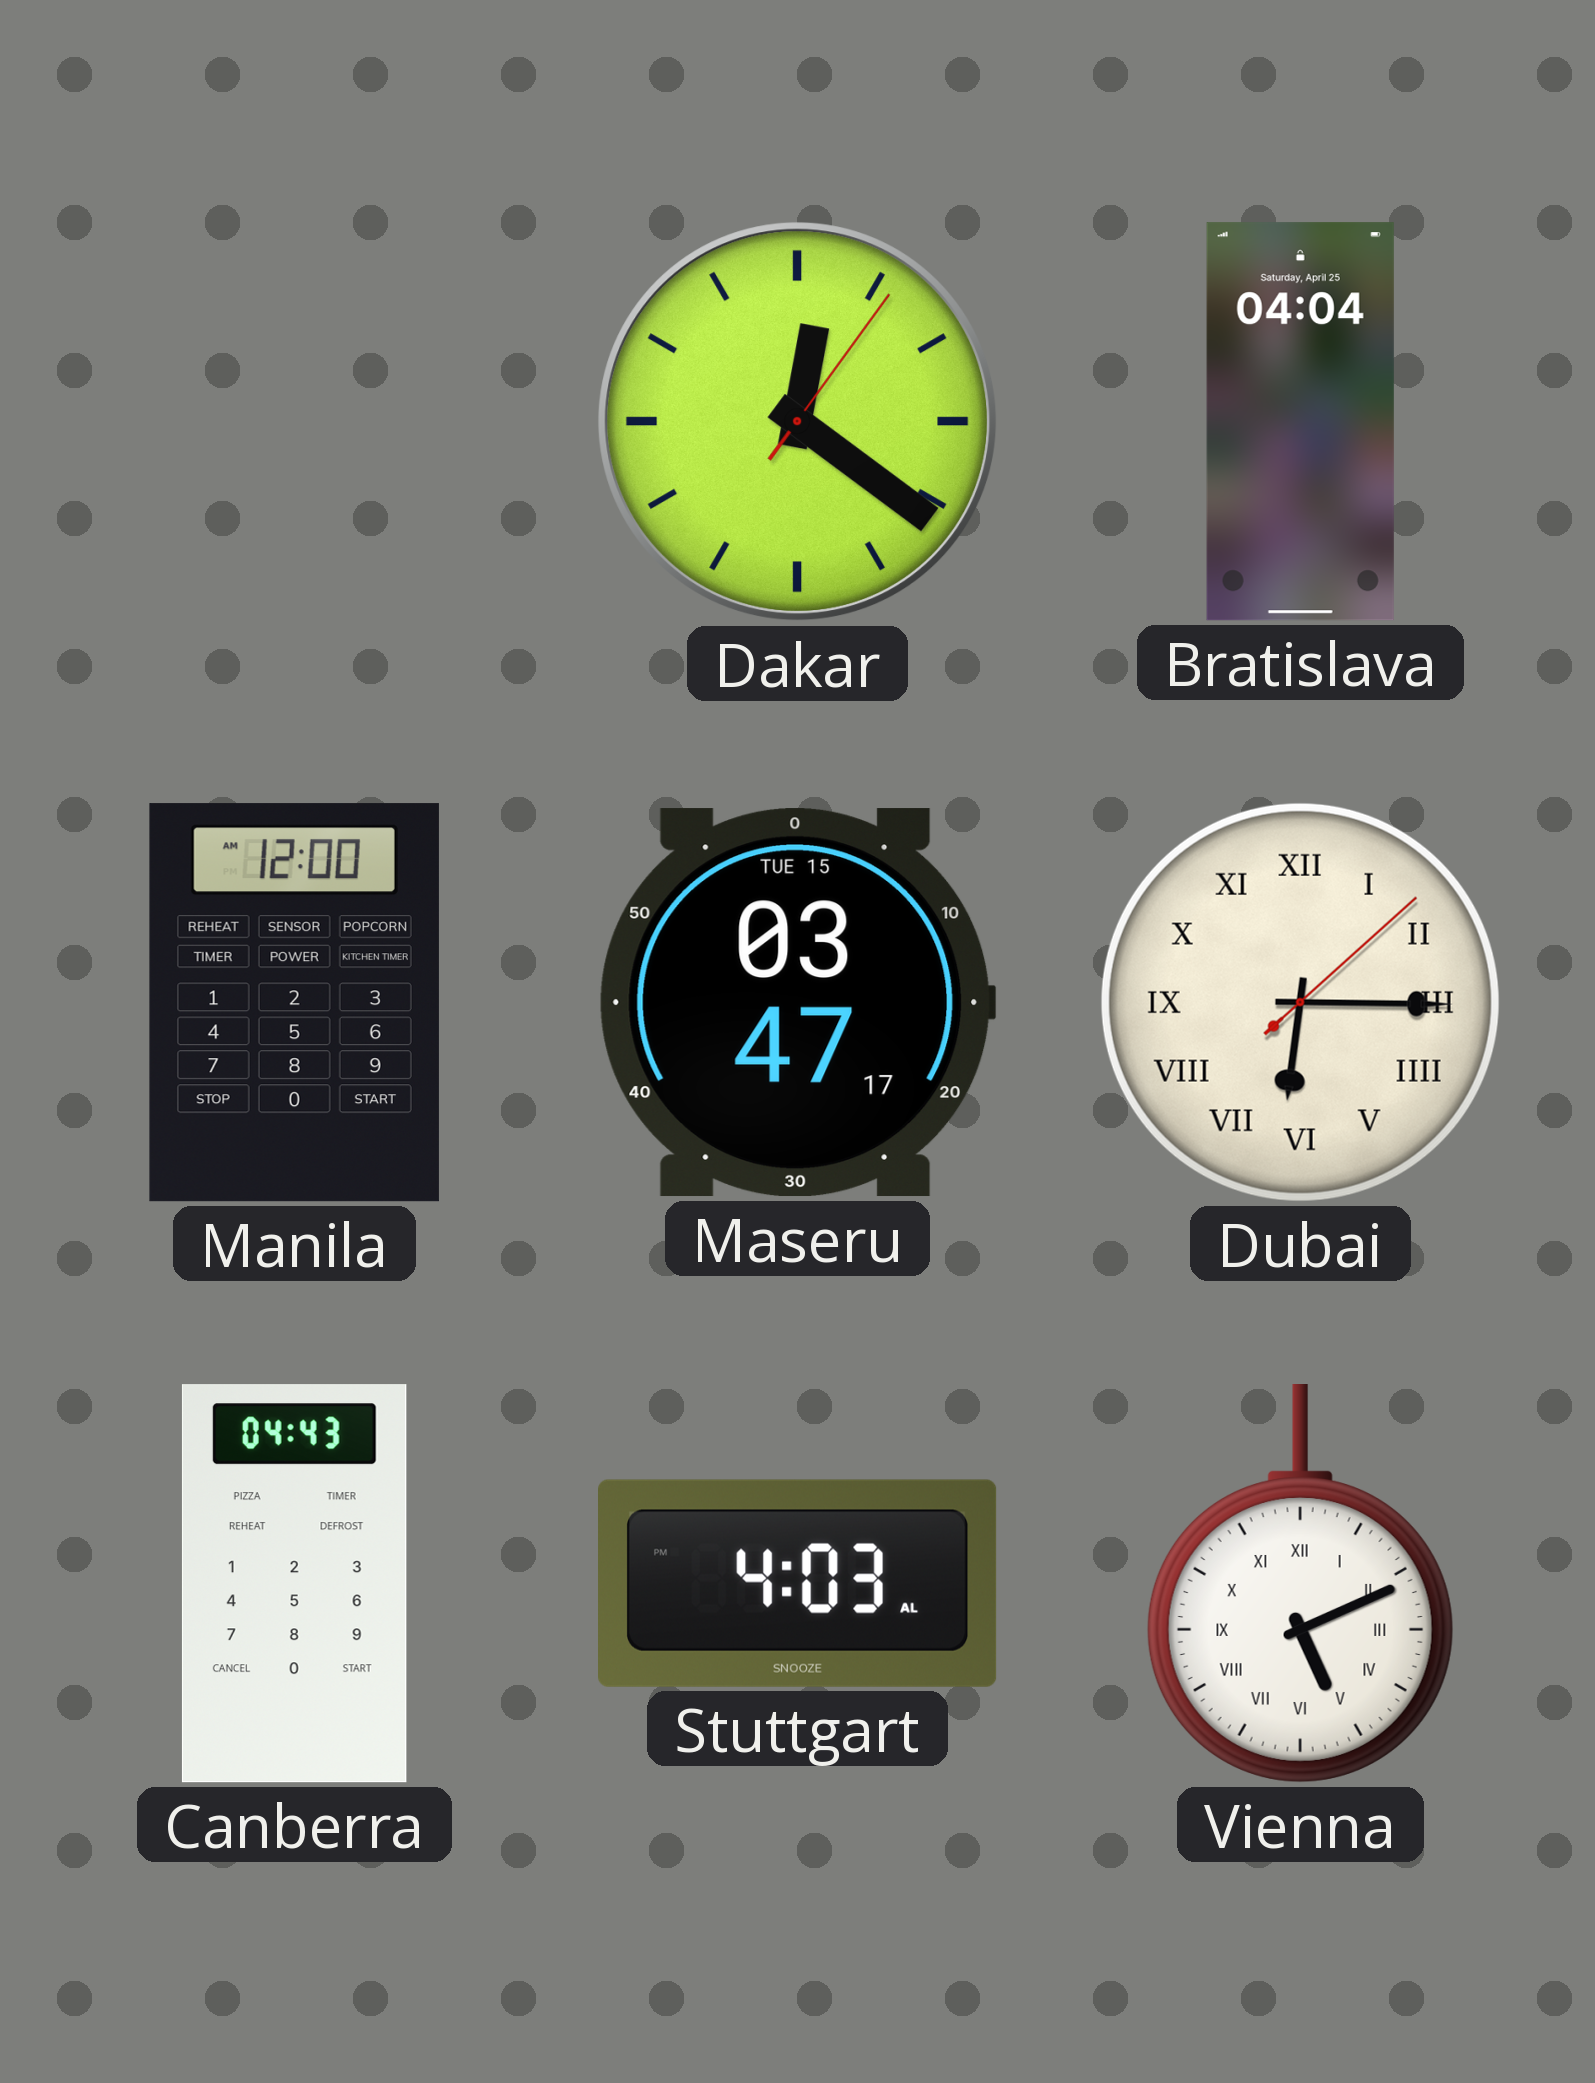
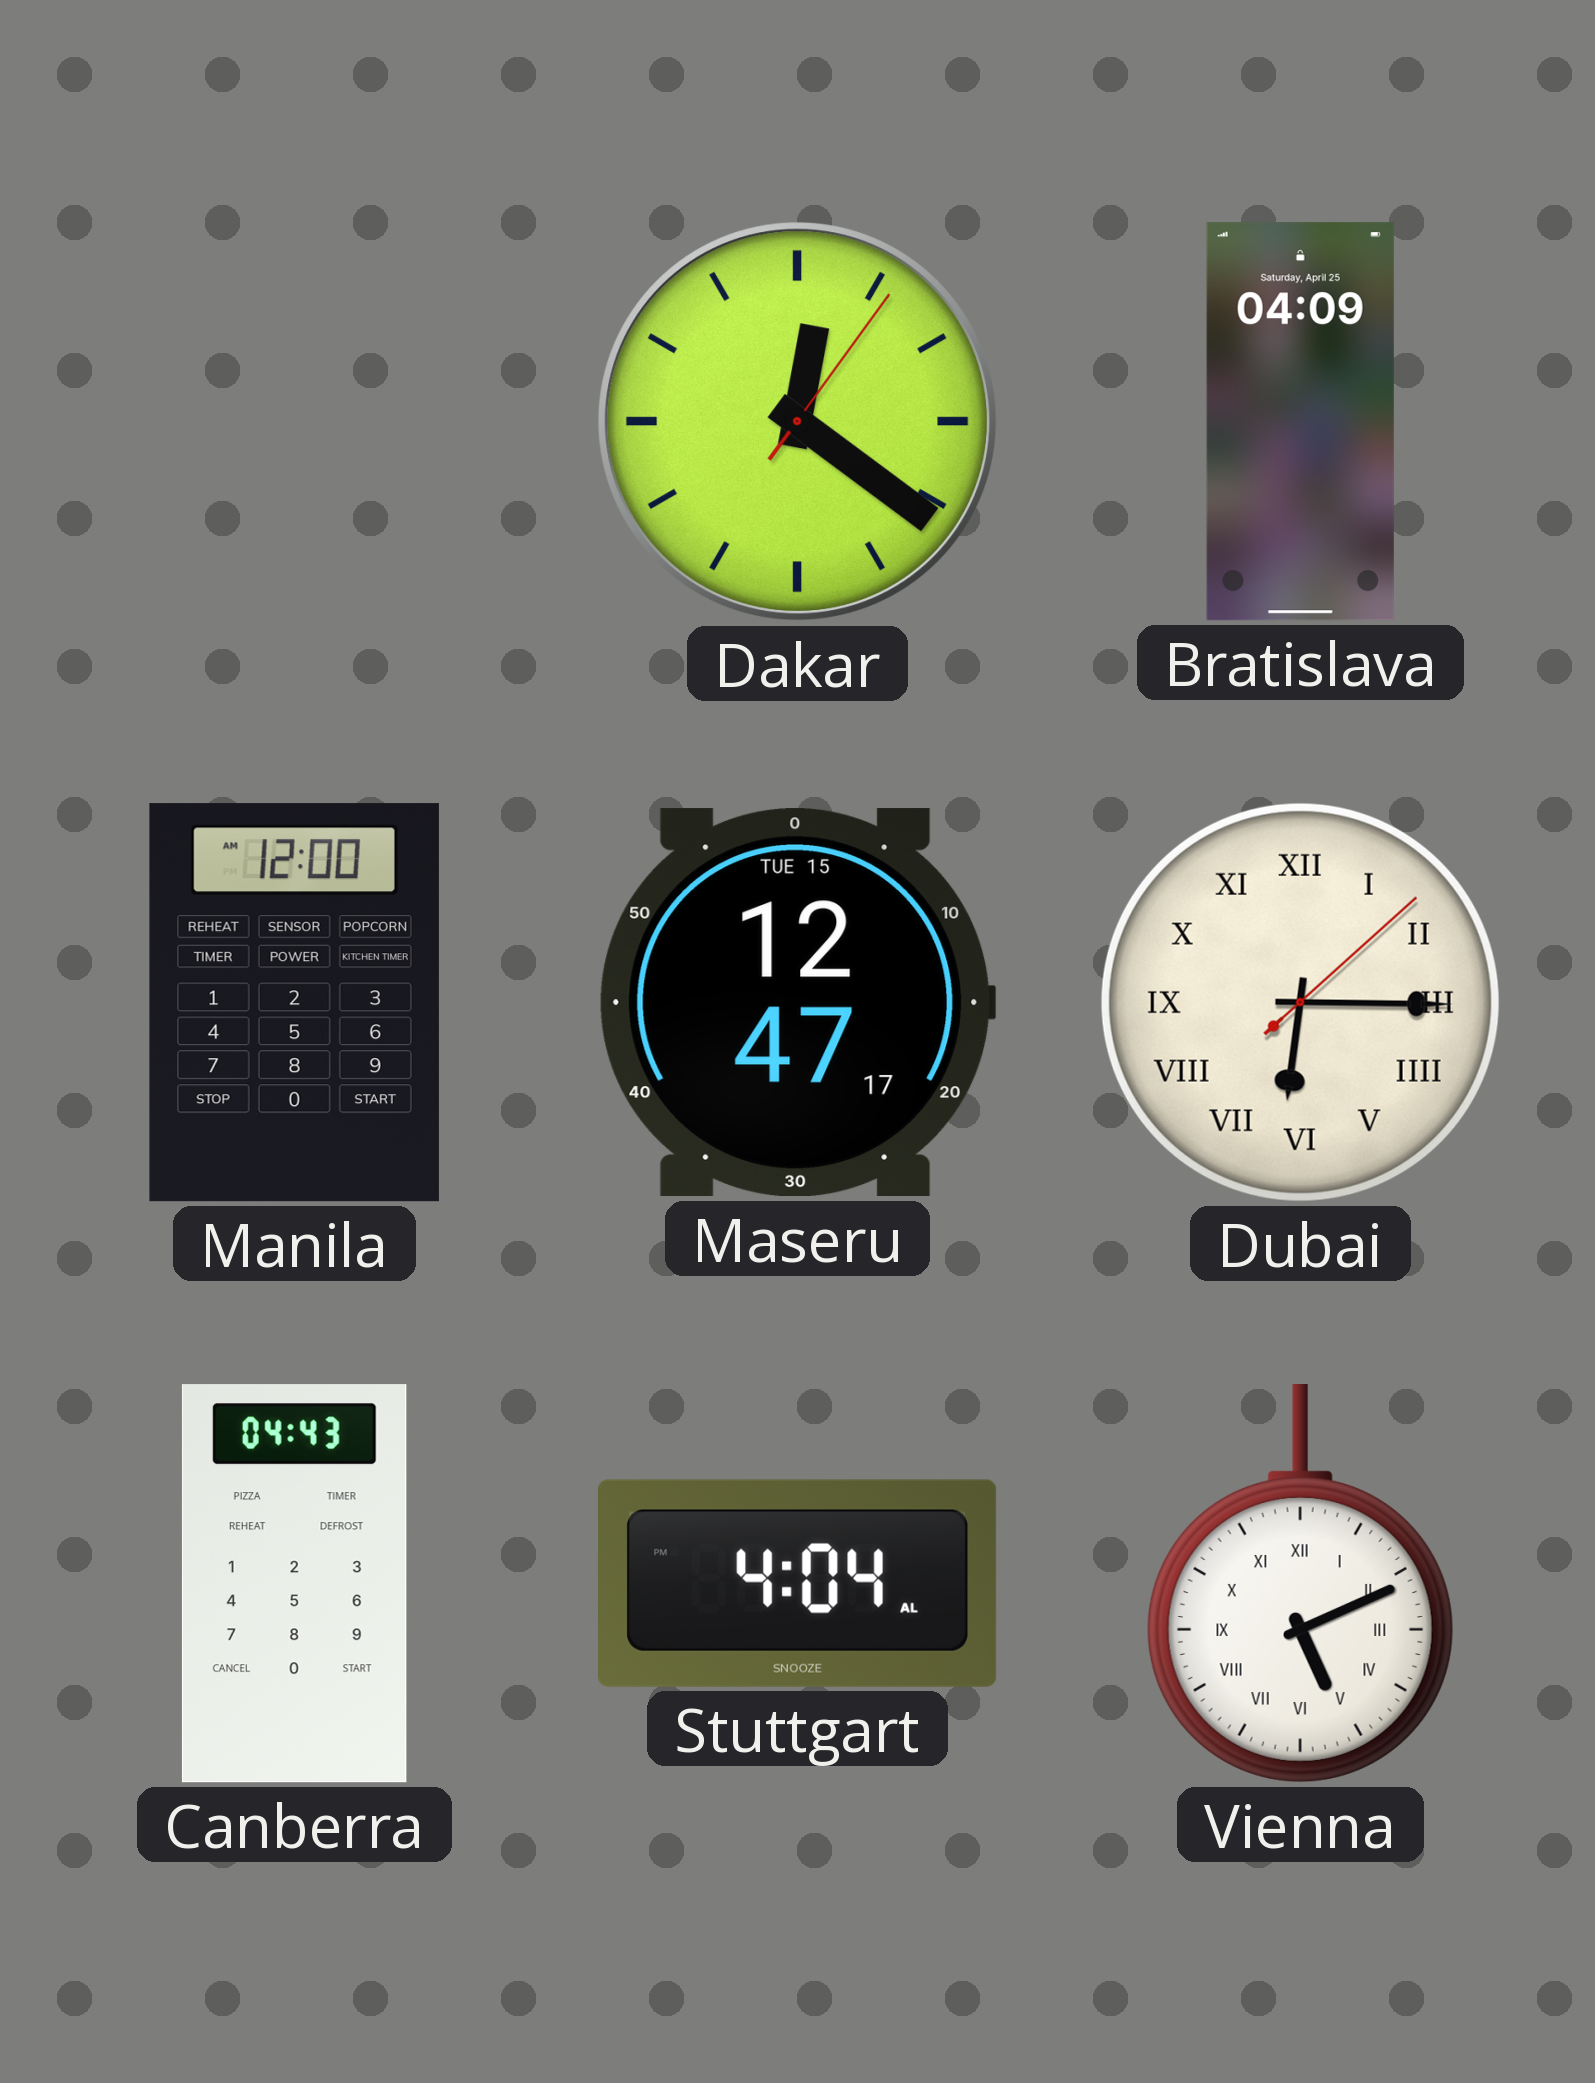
Bratislava: 04:04 -> 04:09
Maseru: 03:47 -> 12:47
Stuttgart: 4:03 -> 4:04
